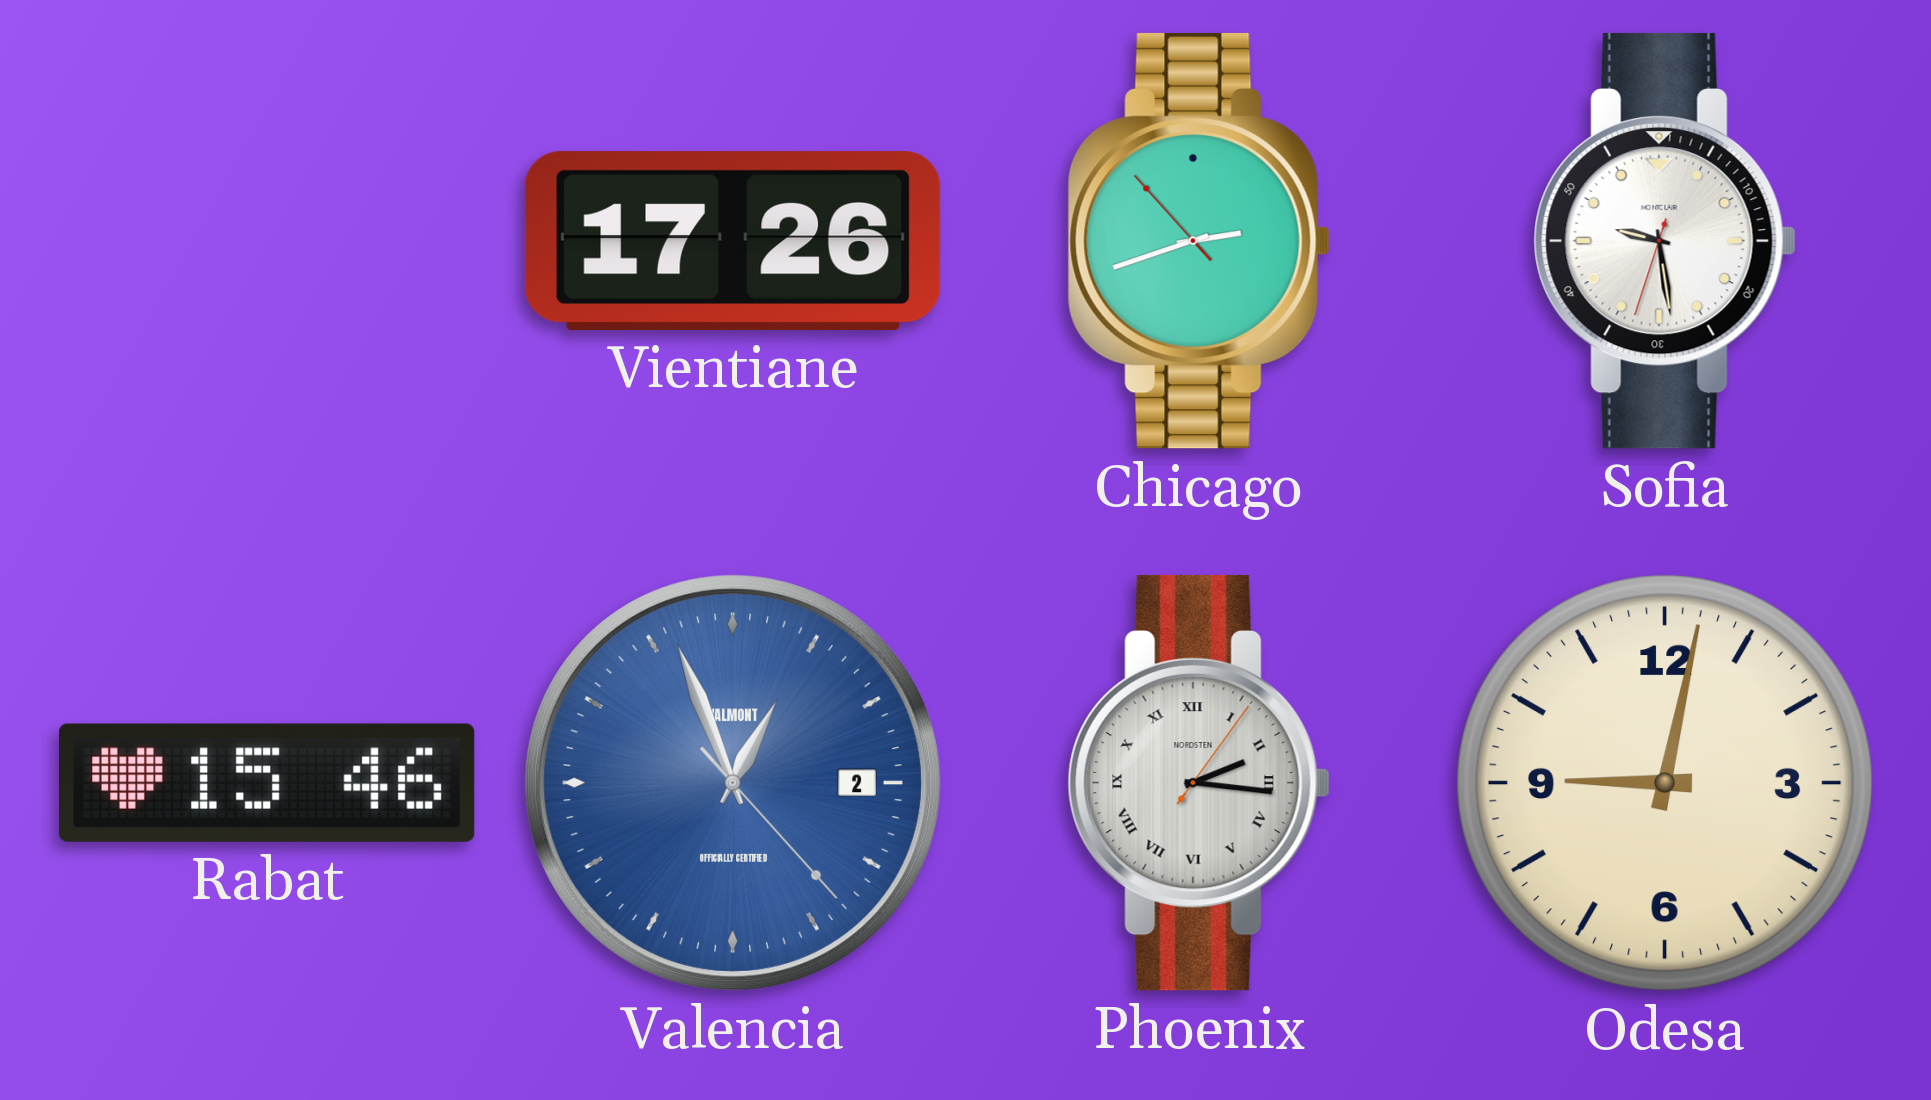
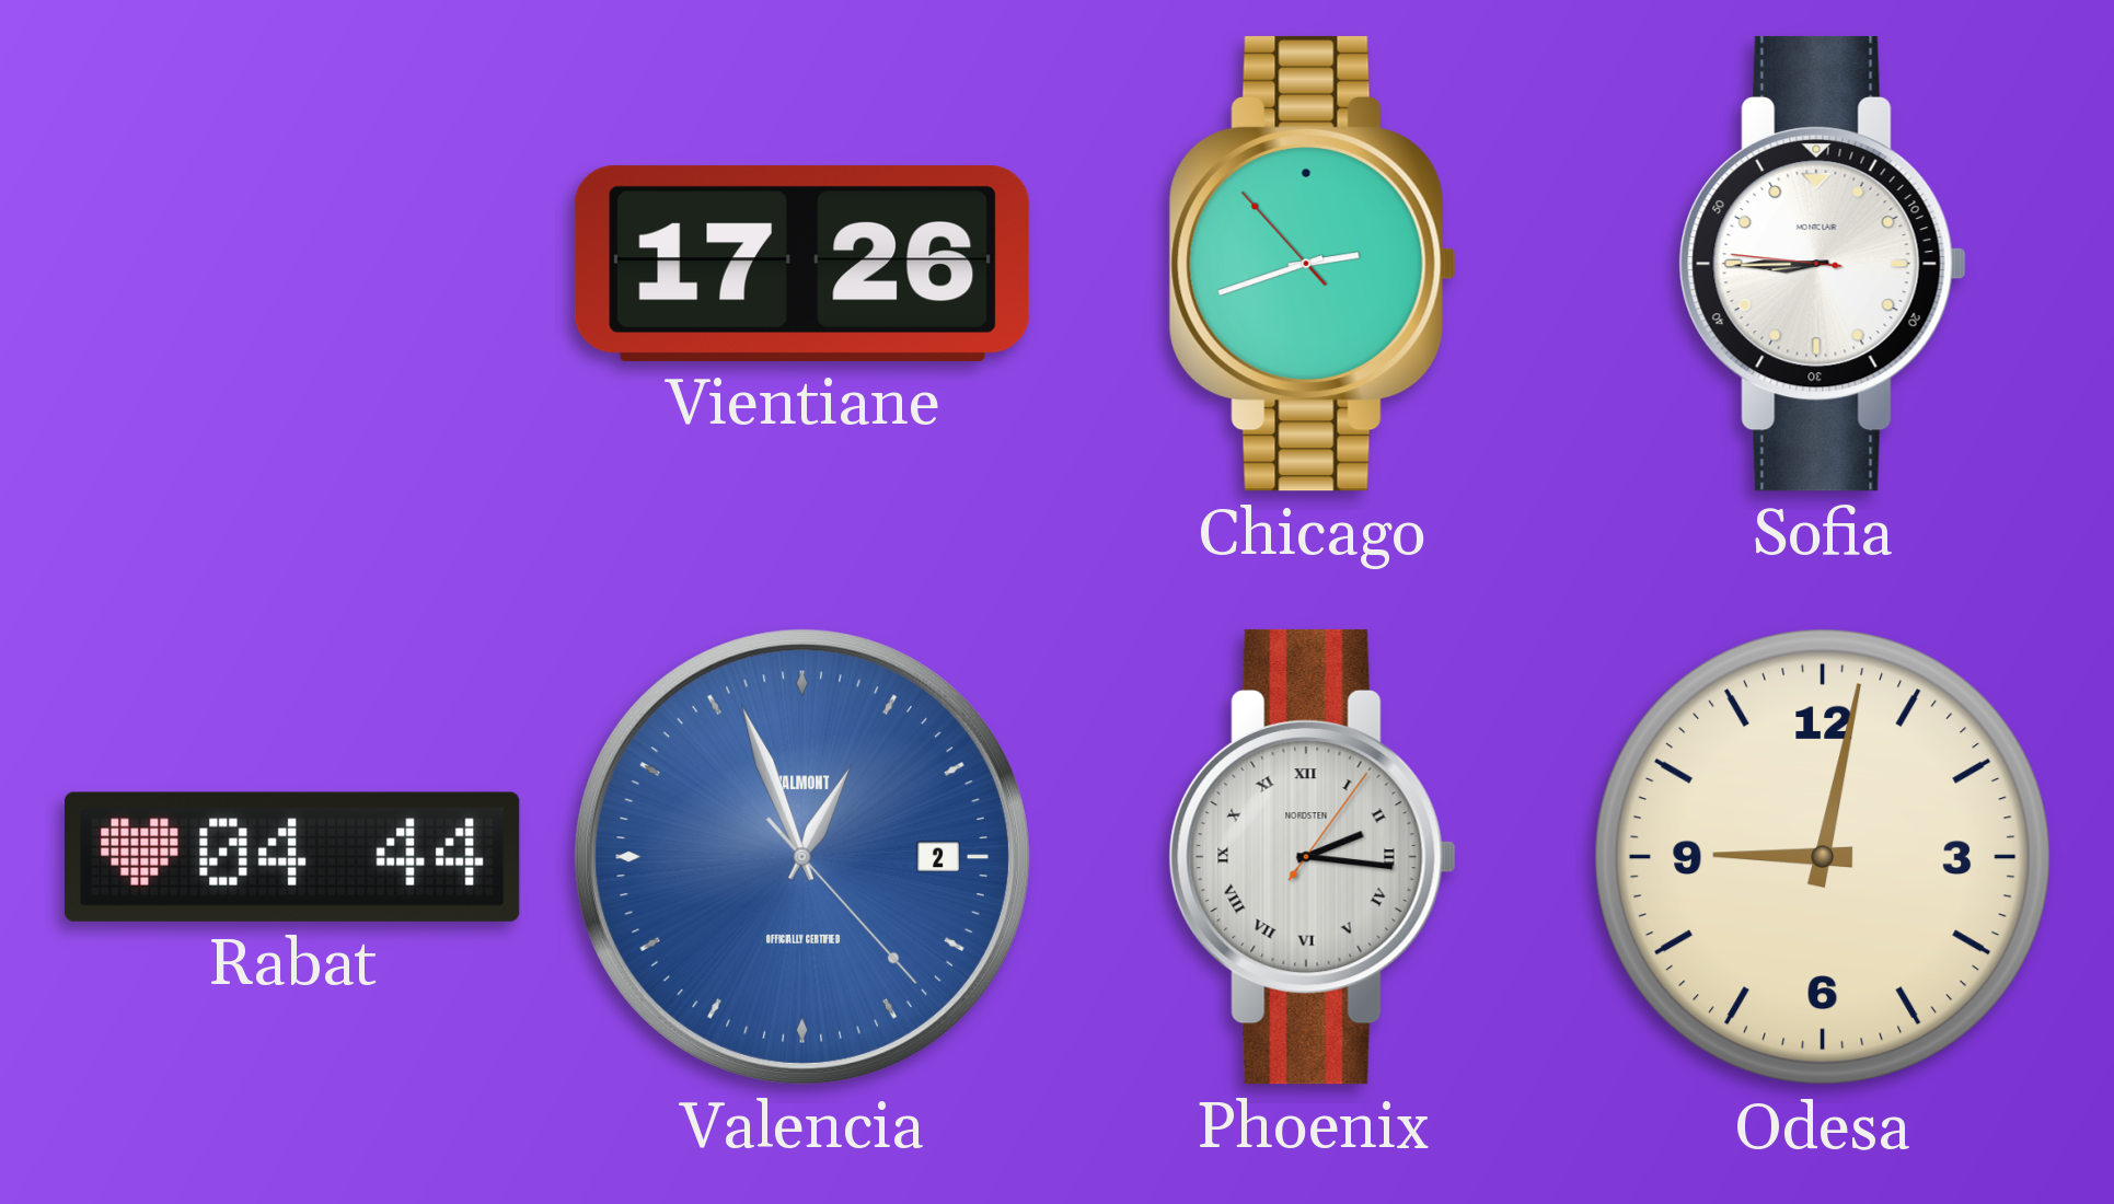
Sofia: 9:28 -> 8:44
Rabat: 15:46 -> 04:44
